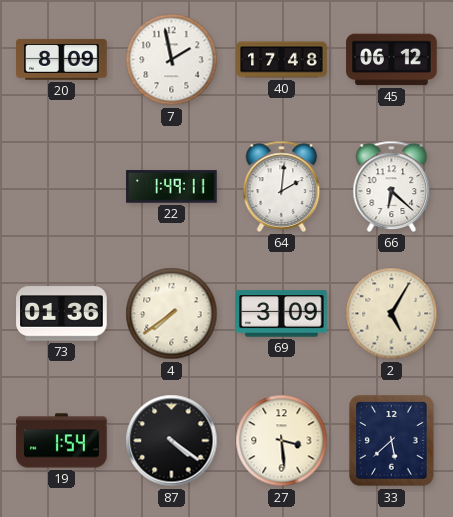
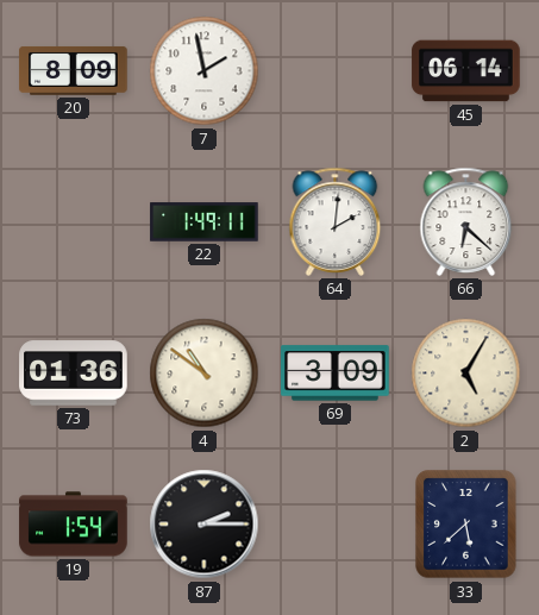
40: 17:48 -> none
45: 06:12 -> 06:14
4: 7:39 -> 10:51
87: 4:21 -> 2:15
27: 3:29 -> none
